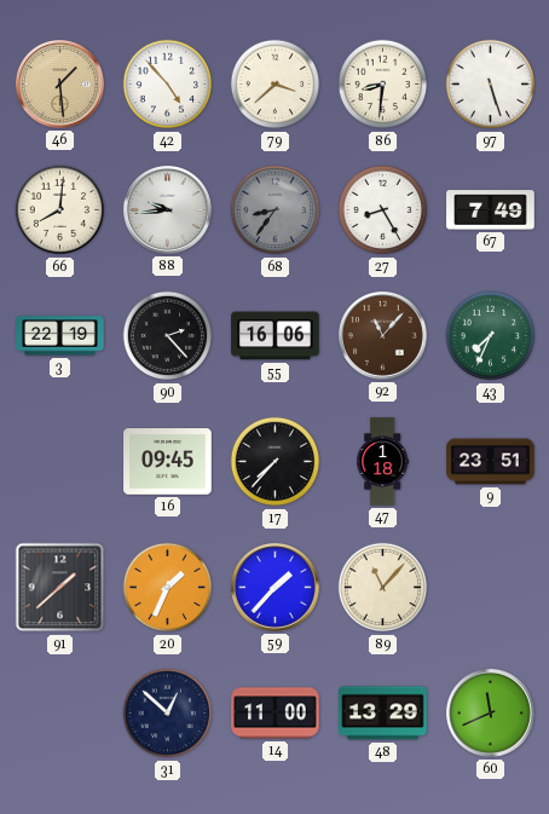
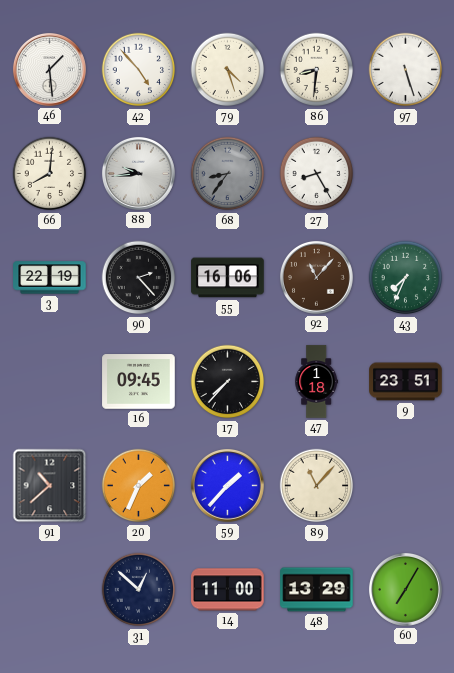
46 dial: champagne -> white
79: 3:38 -> 4:27
67: 7:49 -> none
91: 1:38 -> 10:38
60: 11:41 -> 7:05
